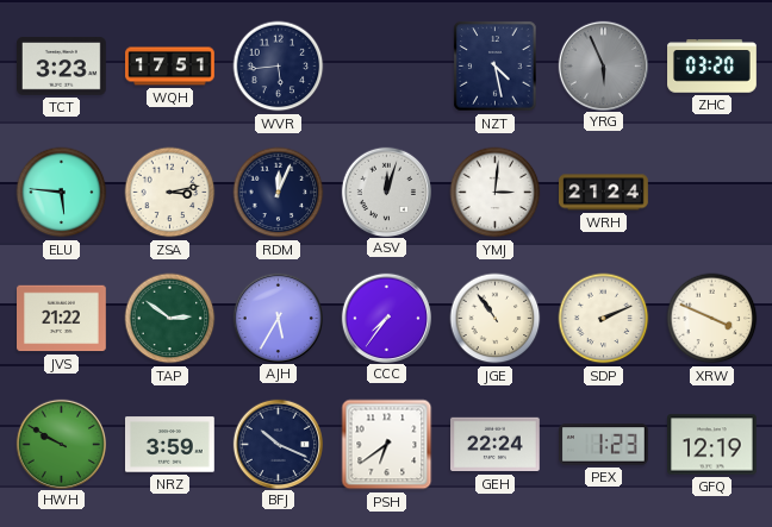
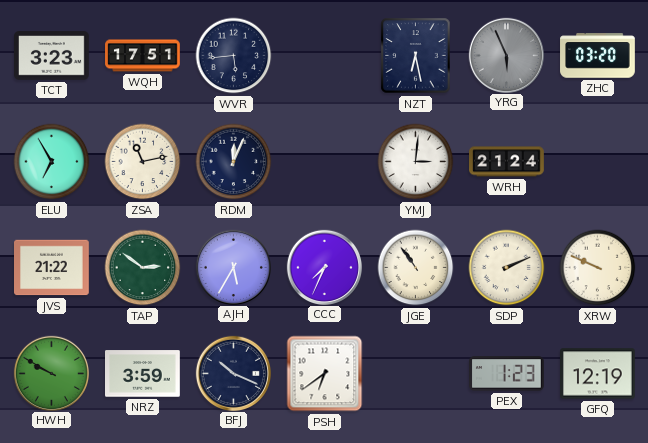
NZT: 4:28 -> 6:28
ELU: 5:46 -> 6:55
ZSA: 3:13 -> 11:13
ASV: 12:03 -> none
CCC: 7:36 -> 7:34
XRW: 3:49 -> 9:49
GEH: 22:24 -> none
